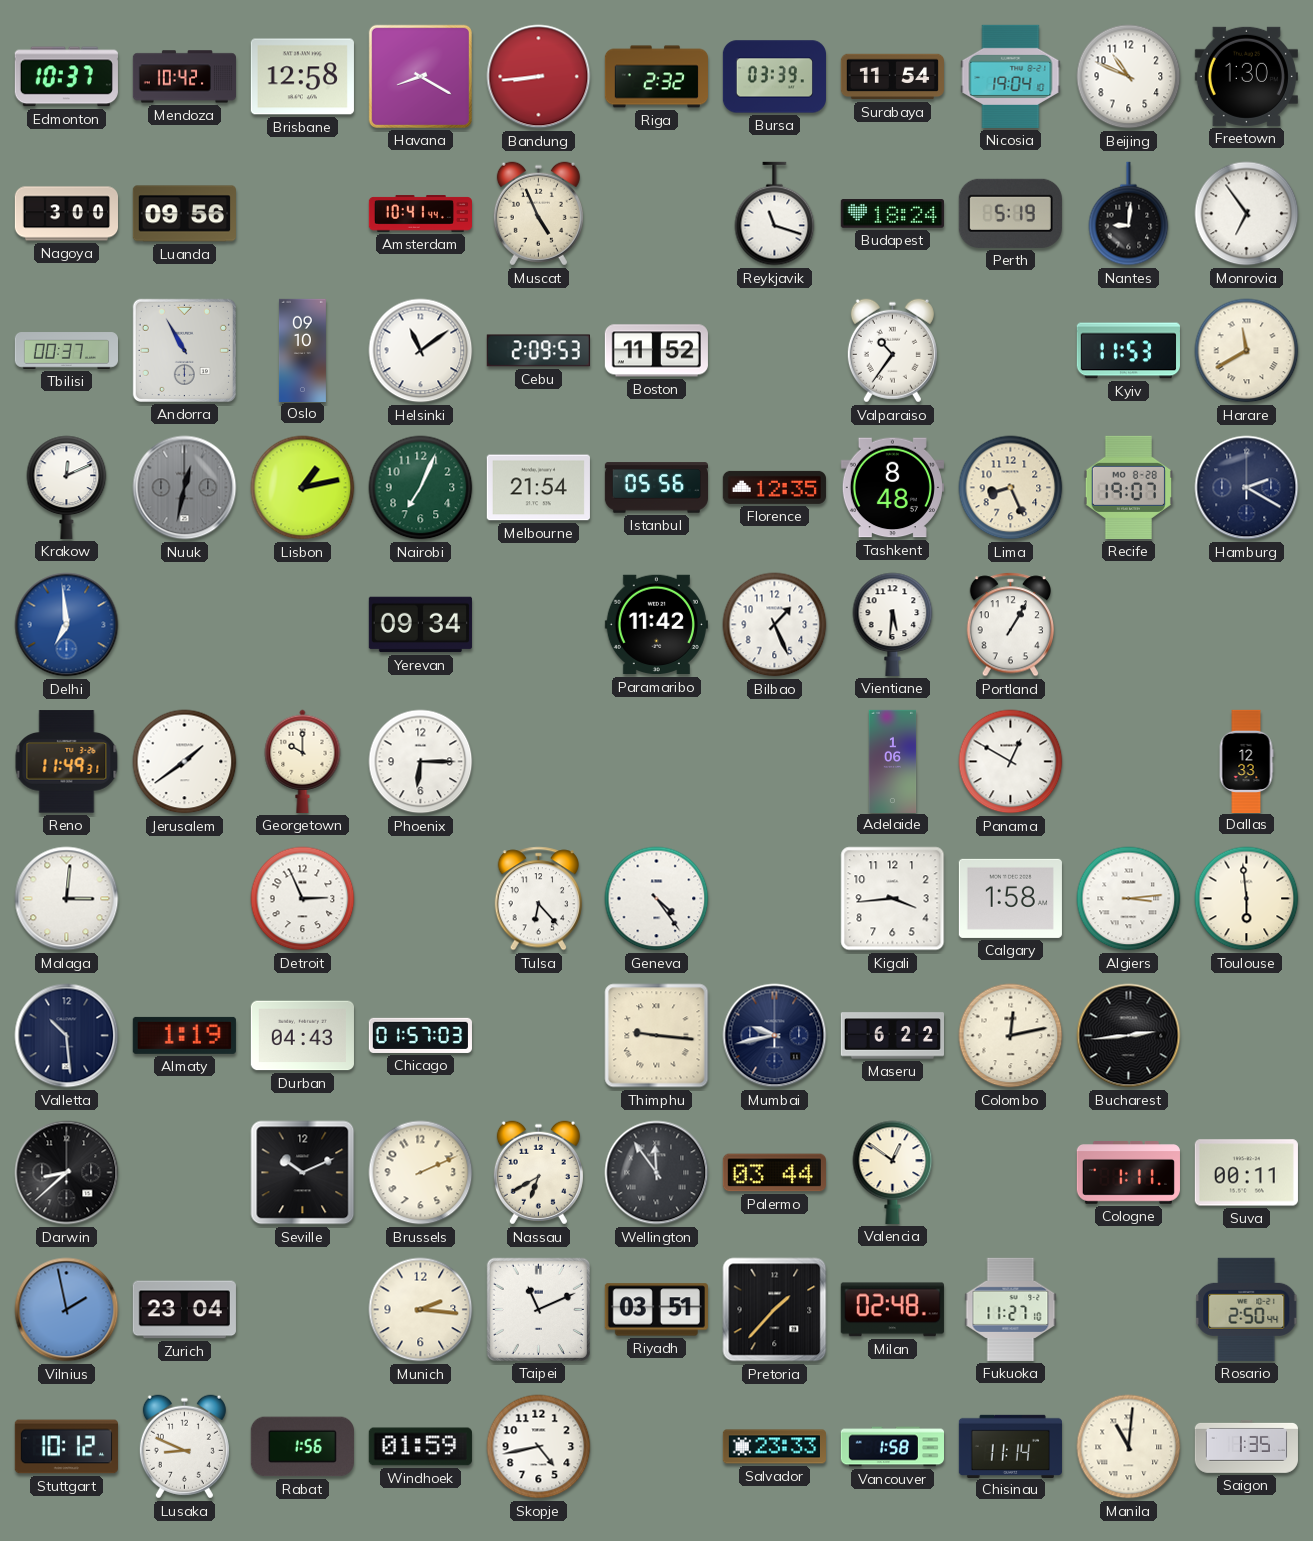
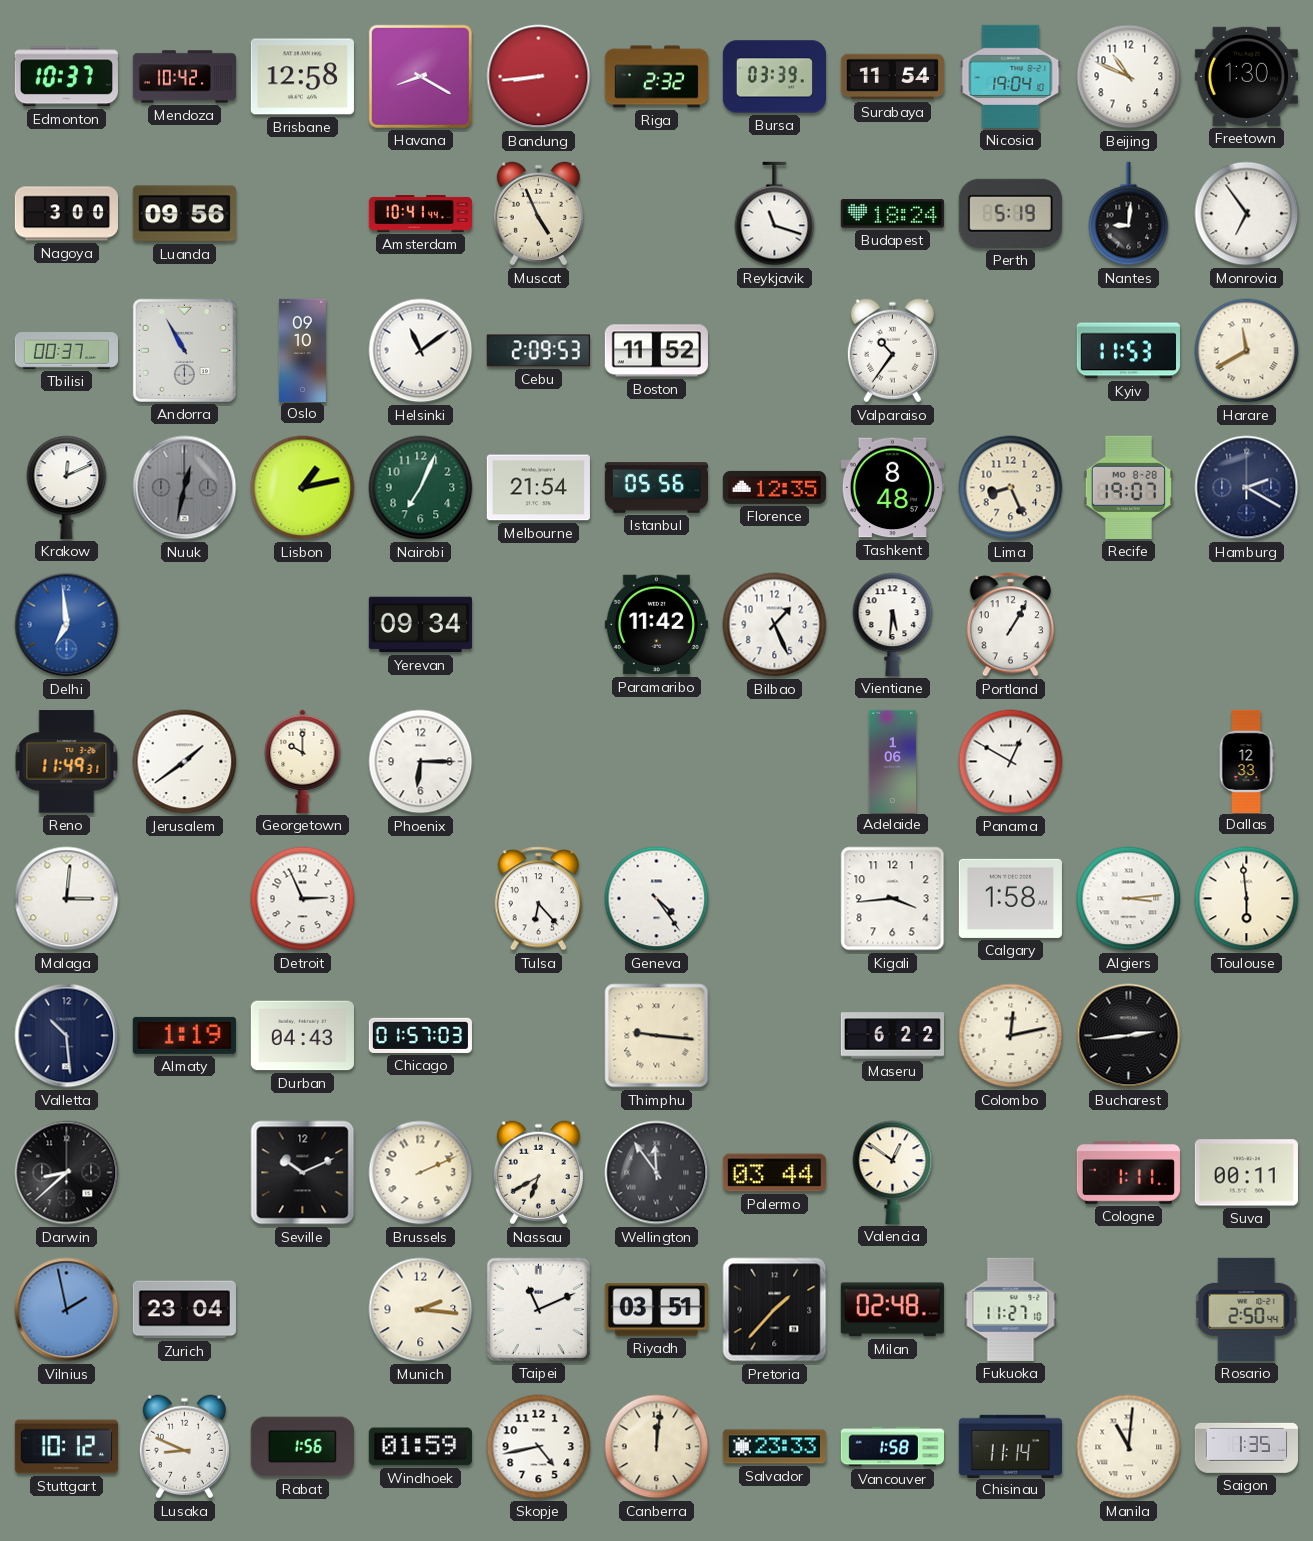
Mumbai: 9:43 -> none
Canberra: none -> 12:01
